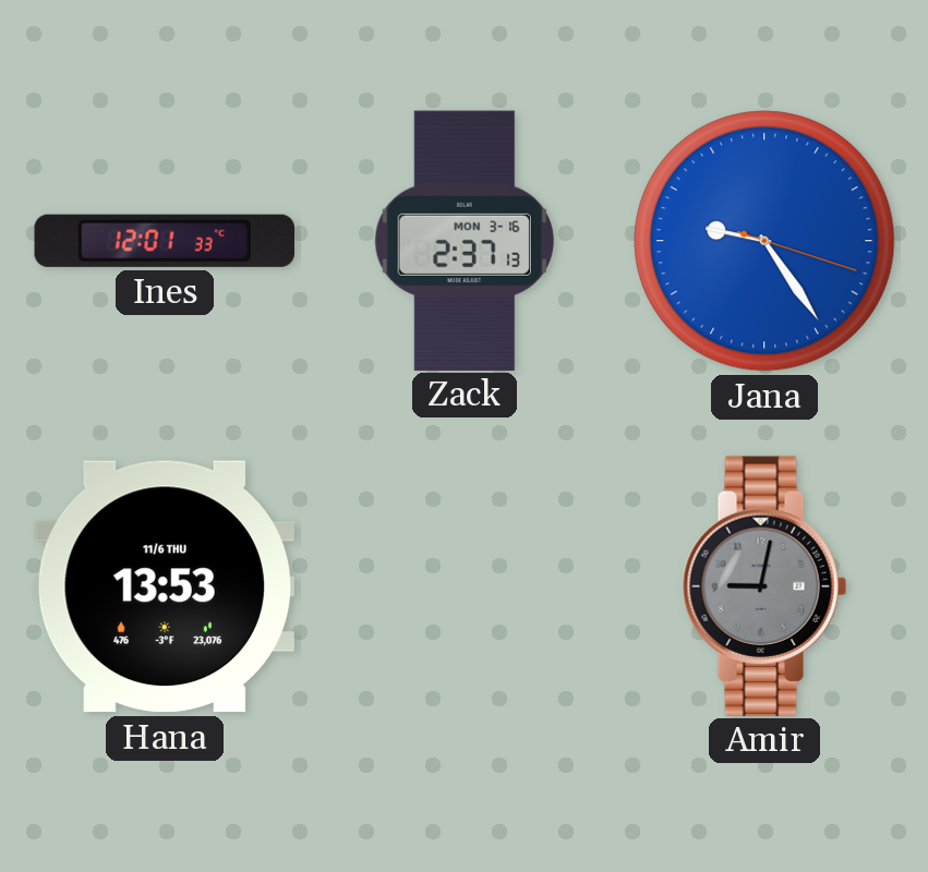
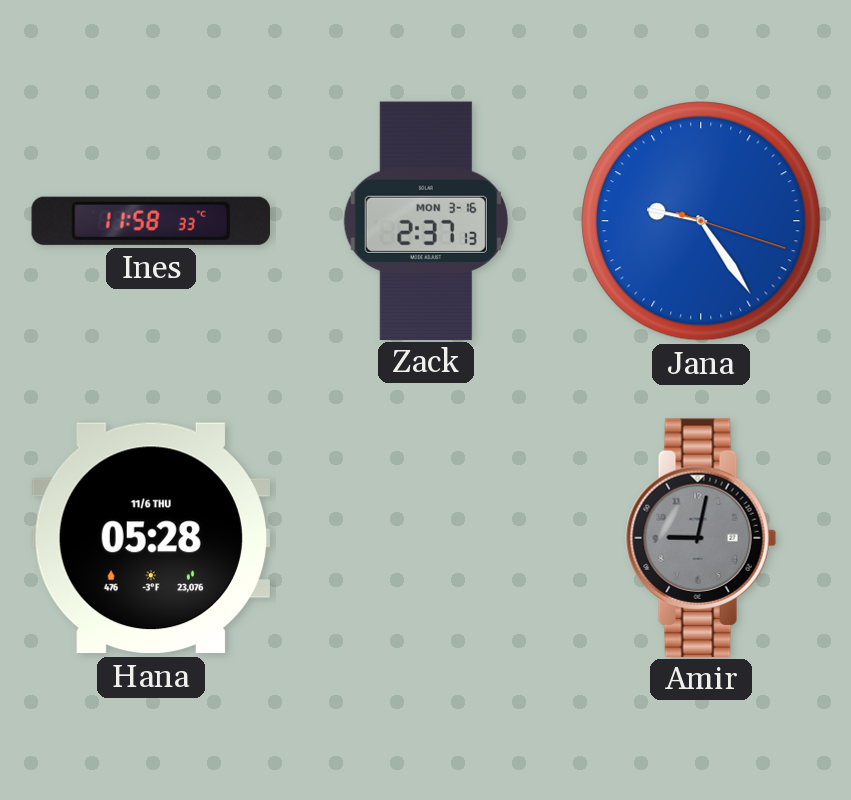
Ines: 12:01 -> 11:58
Hana: 13:53 -> 05:28
